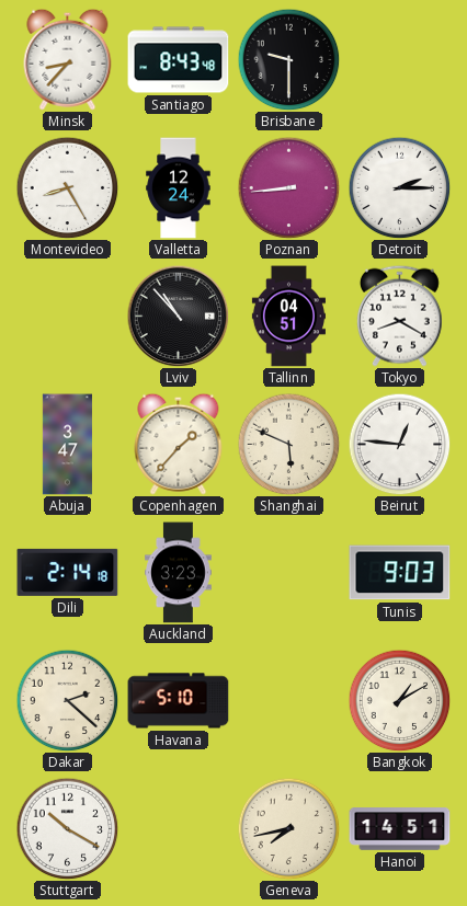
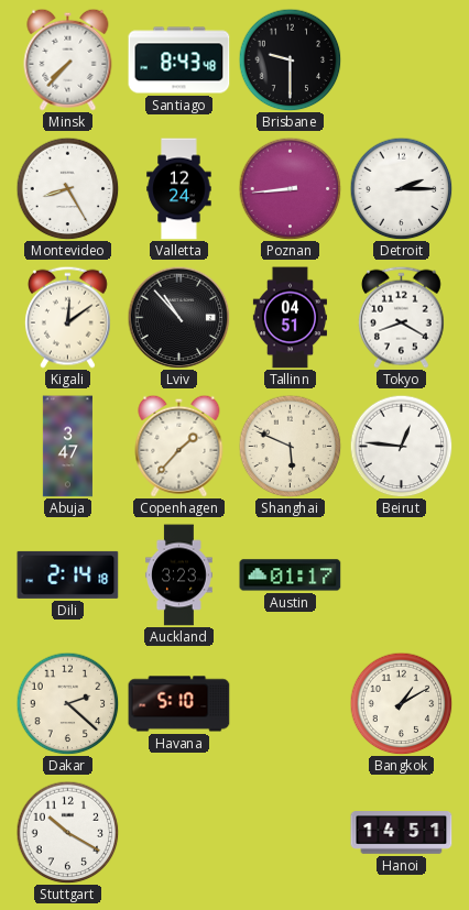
Minsk: 8:37 -> 7:37
Kigali: none -> 12:09
Austin: none -> 01:17
Tunis: 9:03 -> none
Geneva: 7:43 -> none
